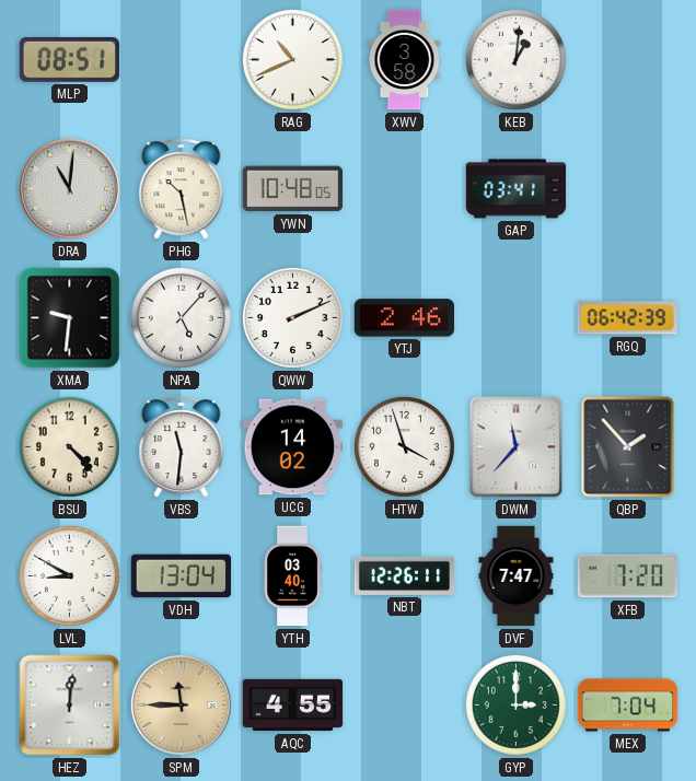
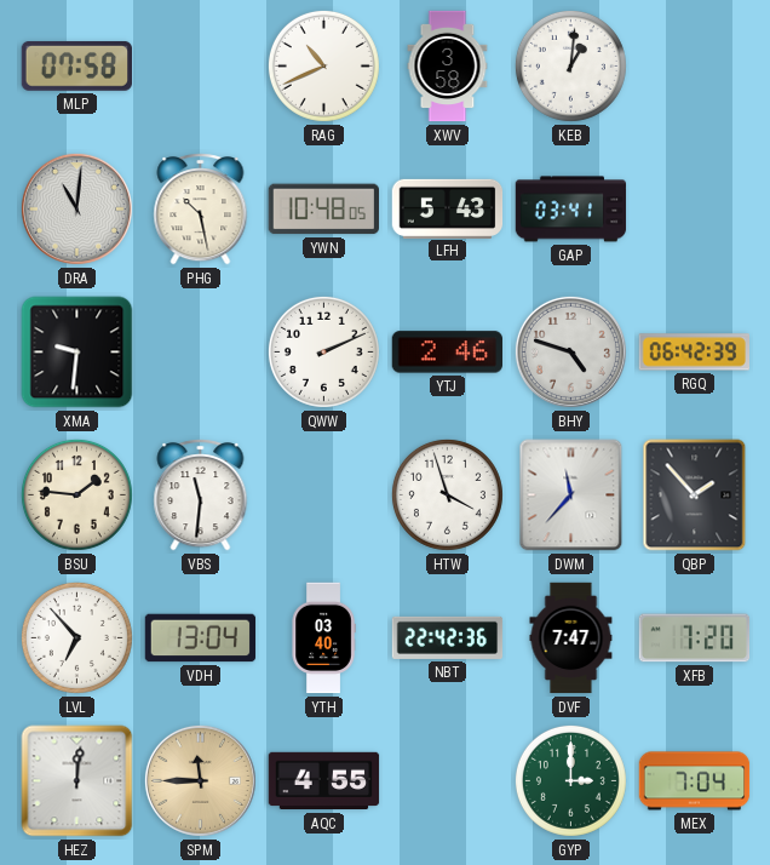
MLP: 08:51 -> 07:58
LFH: none -> 5:43
NPA: 5:07 -> none
BHY: none -> 4:48
BSU: 4:23 -> 1:46
UCG: 14:02 -> none
LVL: 8:50 -> 6:53
NBT: 12:26 -> 22:42
